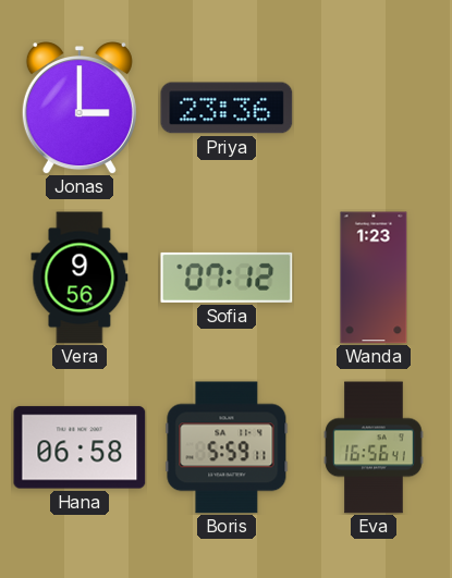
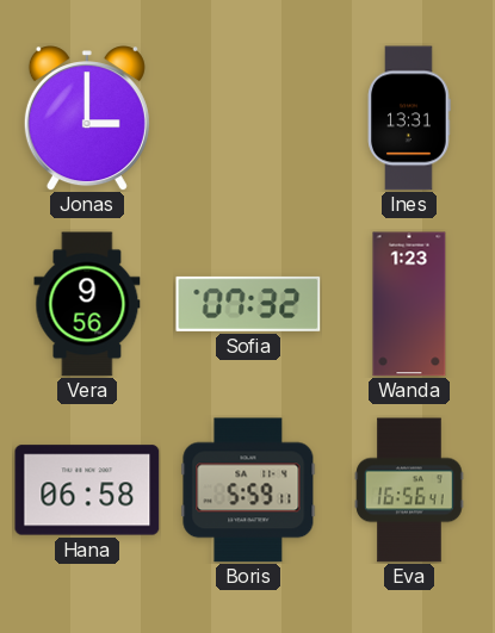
Priya: 23:36 -> none
Ines: none -> 13:31
Sofia: 07:12 -> 07:32
